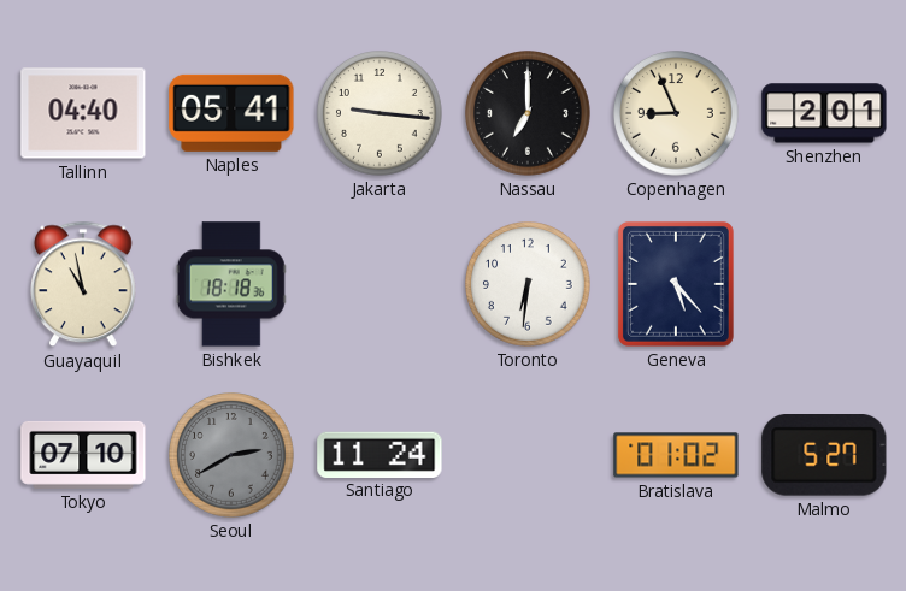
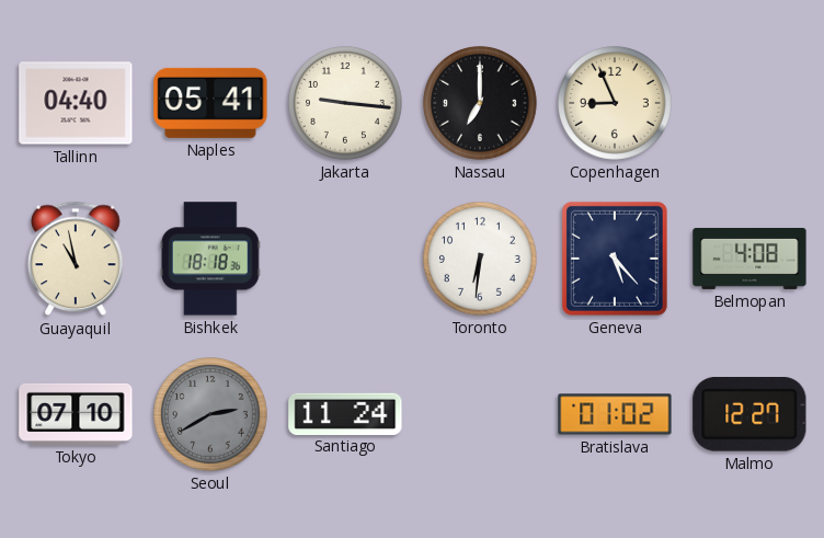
Shenzhen: 2:01 -> none
Belmopan: none -> 4:08
Malmo: 5:27 -> 12:27
